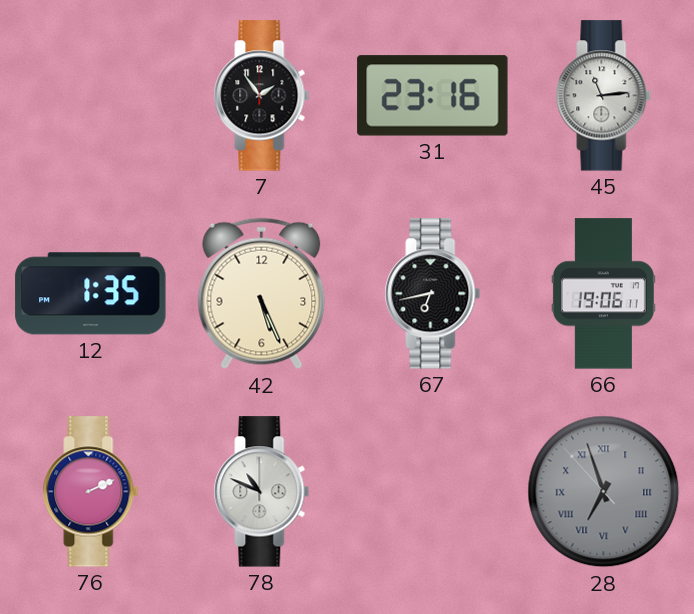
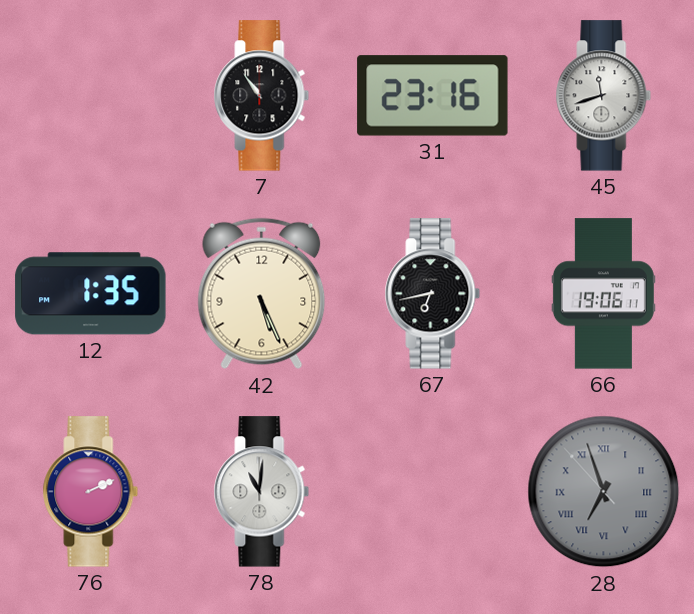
7: 1:54 -> 10:54
45: 11:14 -> 11:42
78: 10:49 -> 11:01
